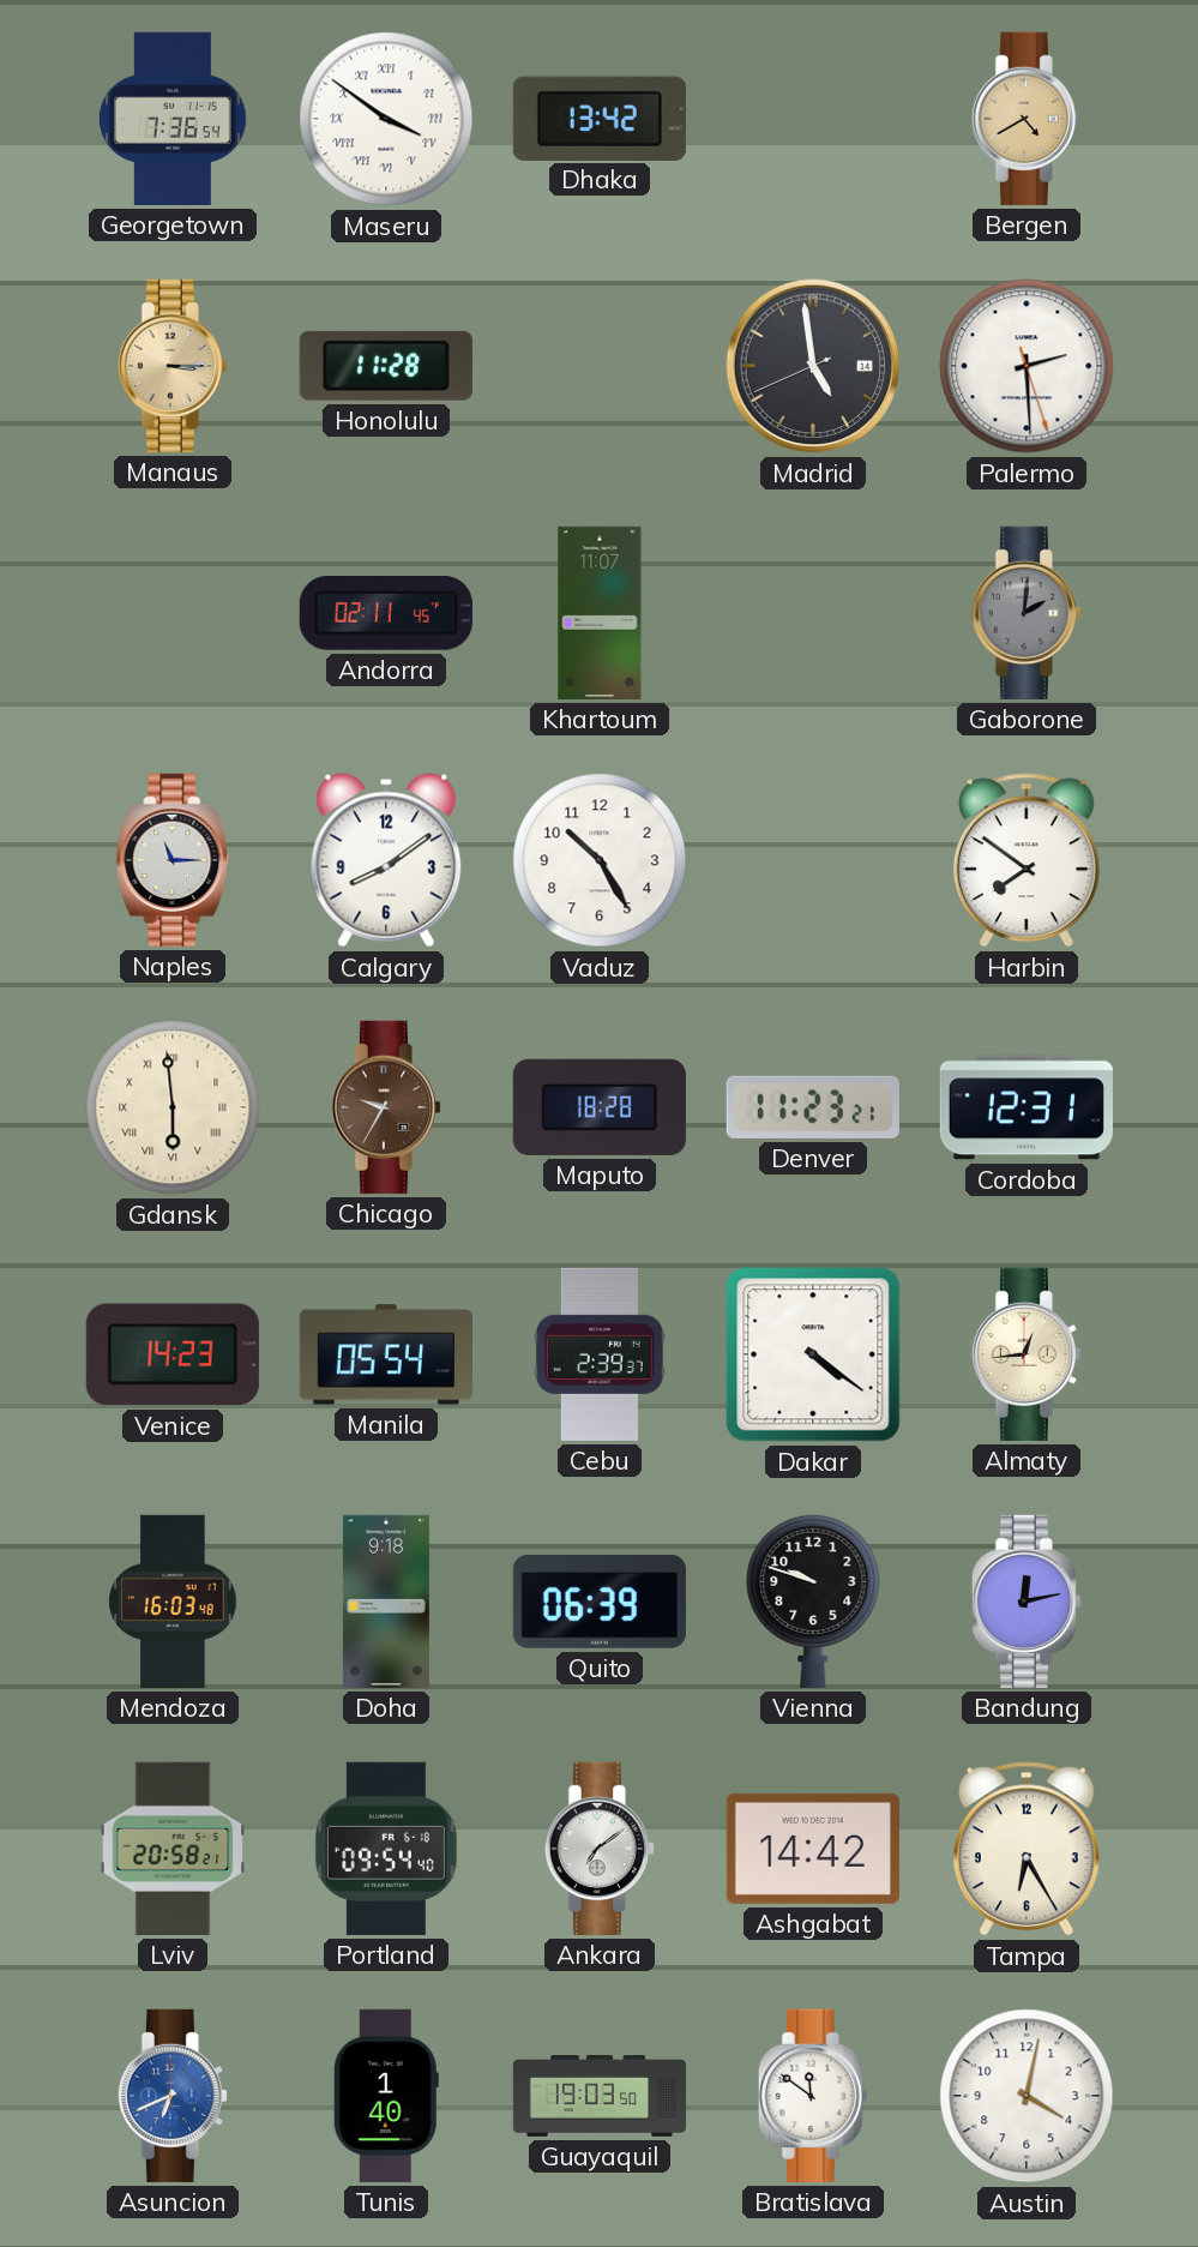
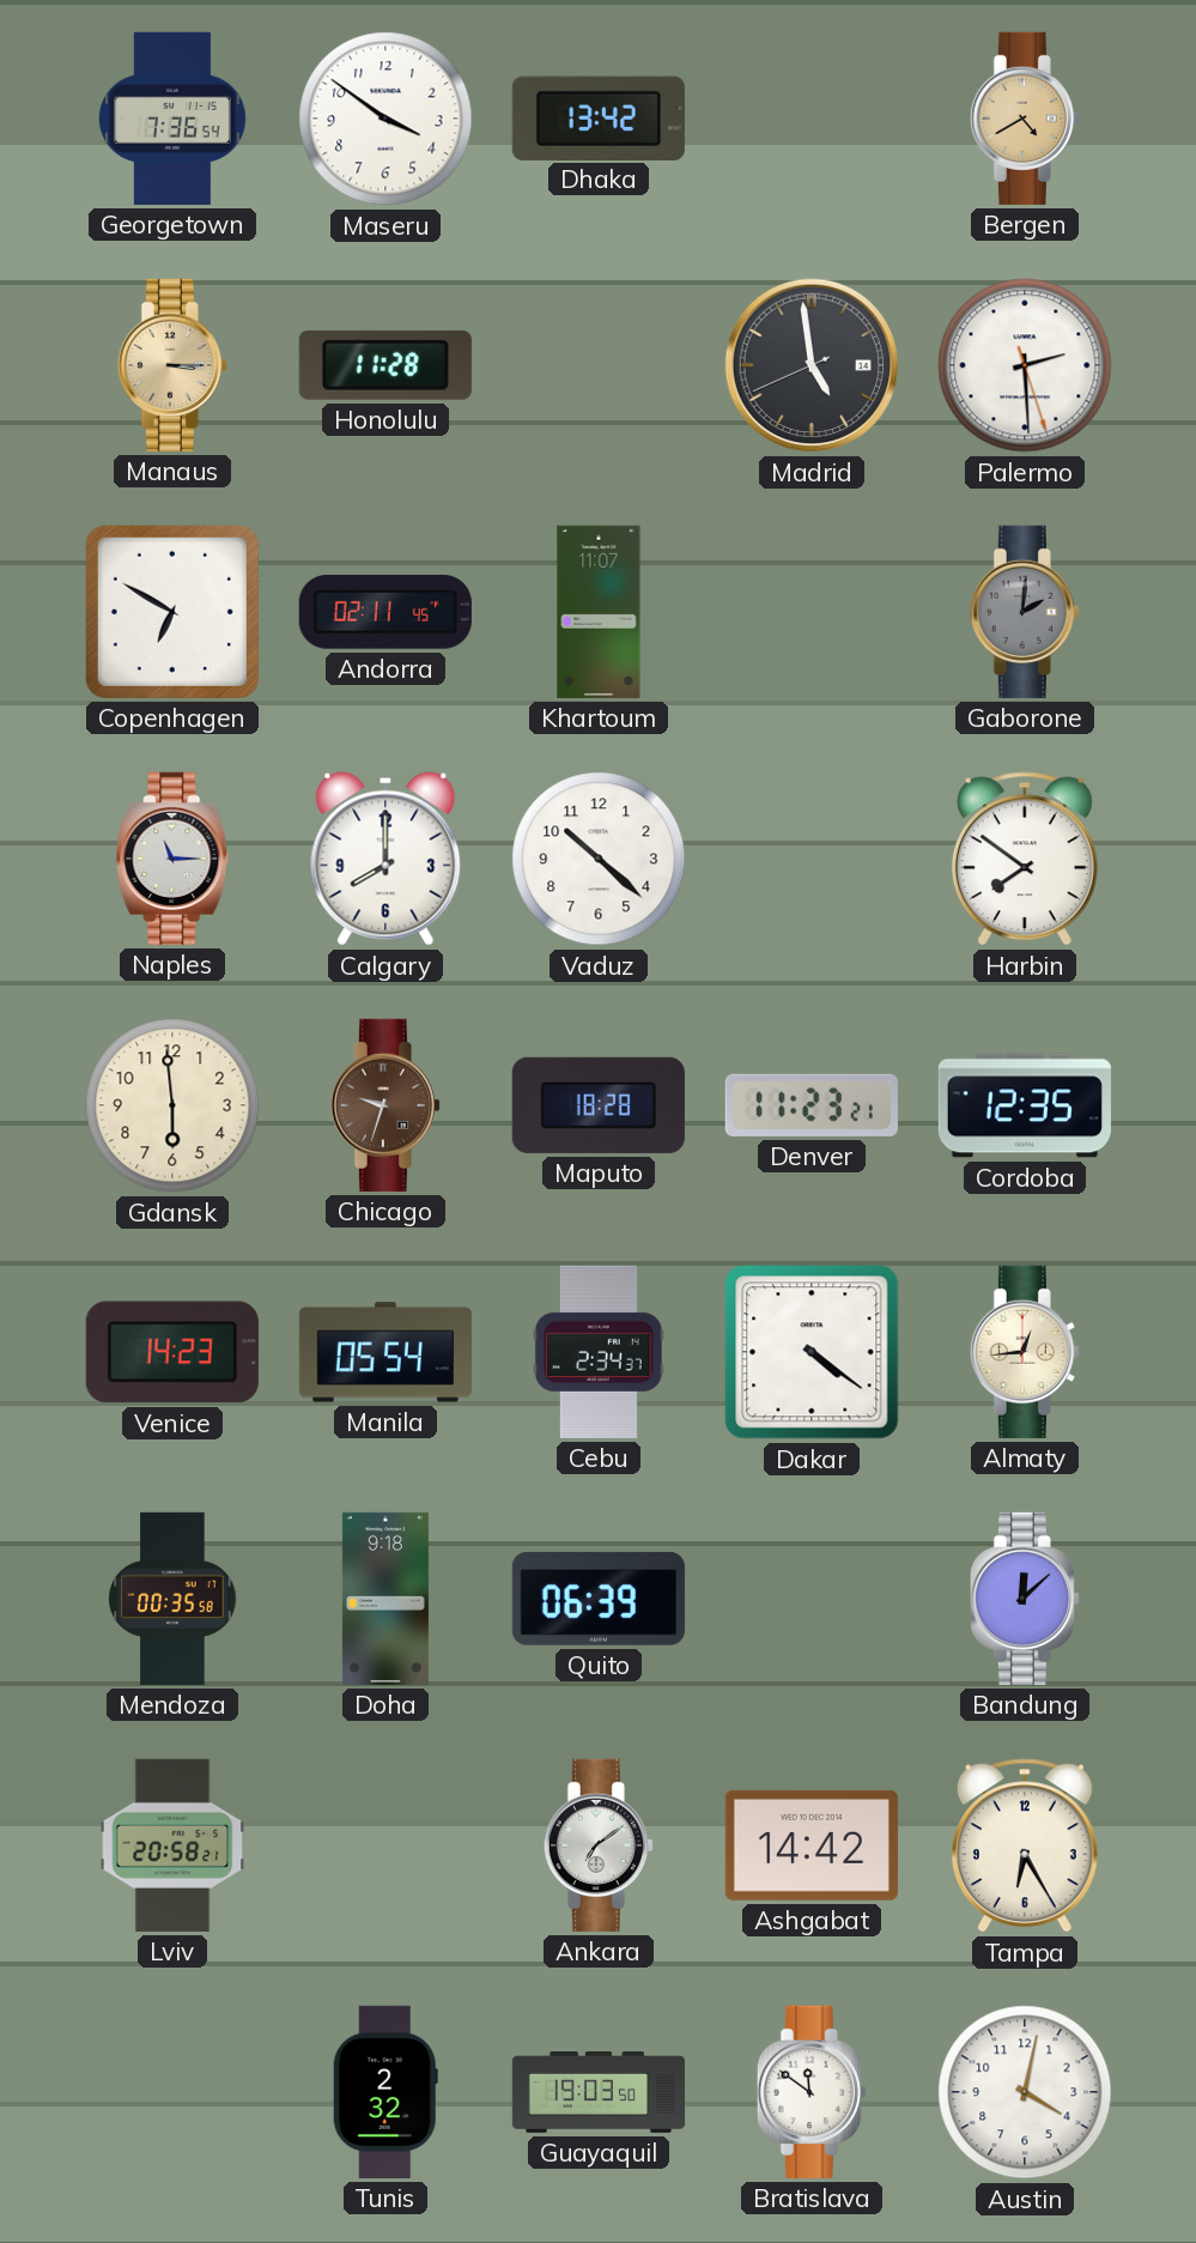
Maseru numerals: Roman -> Arabic
Copenhagen: none -> 6:50
Calgary: 8:09 -> 8:00
Vaduz: 10:25 -> 10:22
Gdansk numerals: Roman -> Arabic
Chicago: 9:35 -> 9:33
Cordoba: 12:31 -> 12:35
Cebu: 2:39 -> 2:34
Mendoza: 16:03 -> 00:35
Vienna: 9:48 -> none
Bandung: 12:13 -> 12:08
Portland: 09:54 -> none
Asuncion: 6:41 -> none
Tunis: 1:40 -> 2:32
